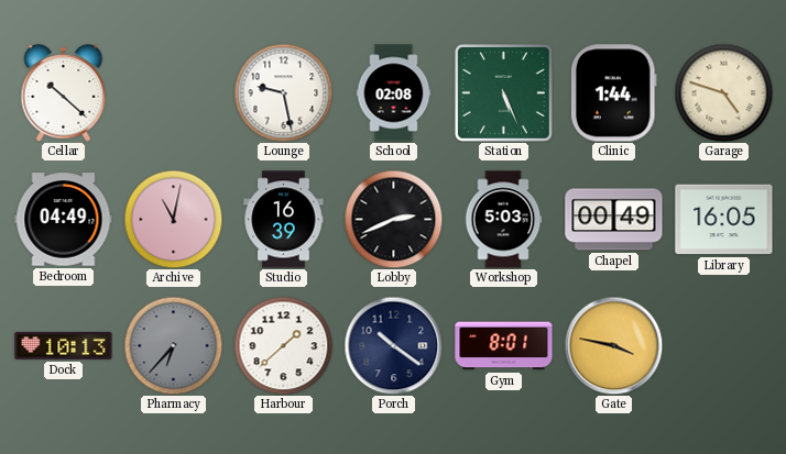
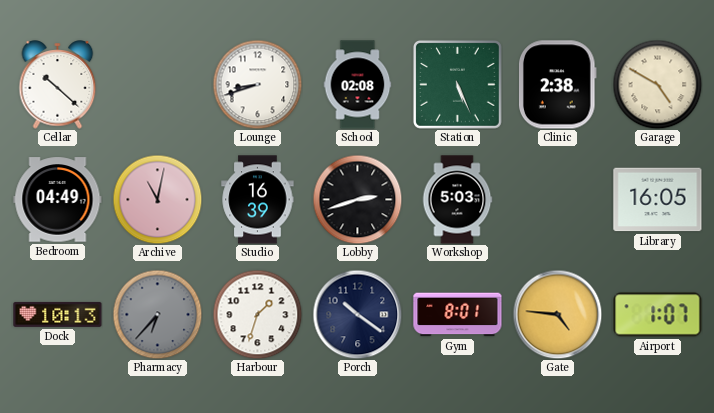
Lounge: 9:28 -> 8:42
Clinic: 1:44 -> 2:38
Garage: 4:48 -> 4:50
Lobby: 2:41 -> 2:42
Chapel: 00:49 -> none
Harbour: 1:38 -> 1:33
Gate: 3:47 -> 4:46
Airport: none -> 1:07
